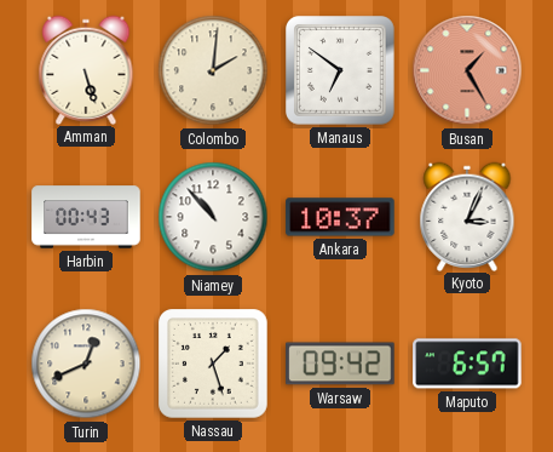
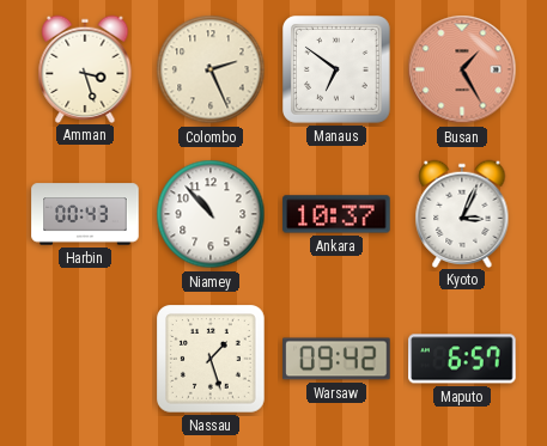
Amman: 5:27 -> 3:27
Colombo: 2:01 -> 2:26
Turin: 12:41 -> none
